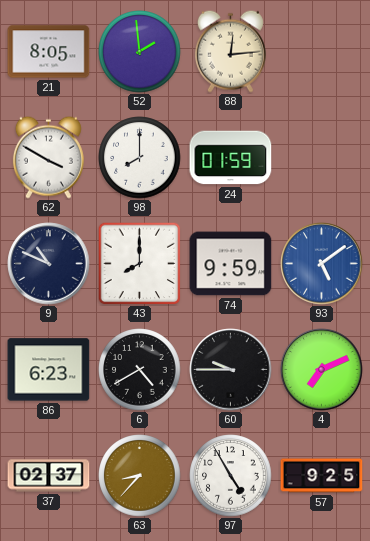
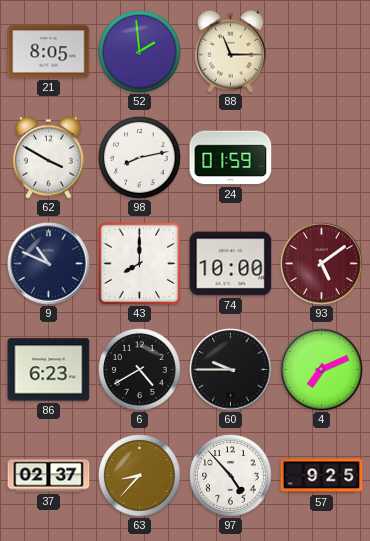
88: 12:14 -> 11:15
98: 8:00 -> 8:13
74: 9:59 -> 10:00
93 dial: blue -> burgundy
97: 4:55 -> 4:53
